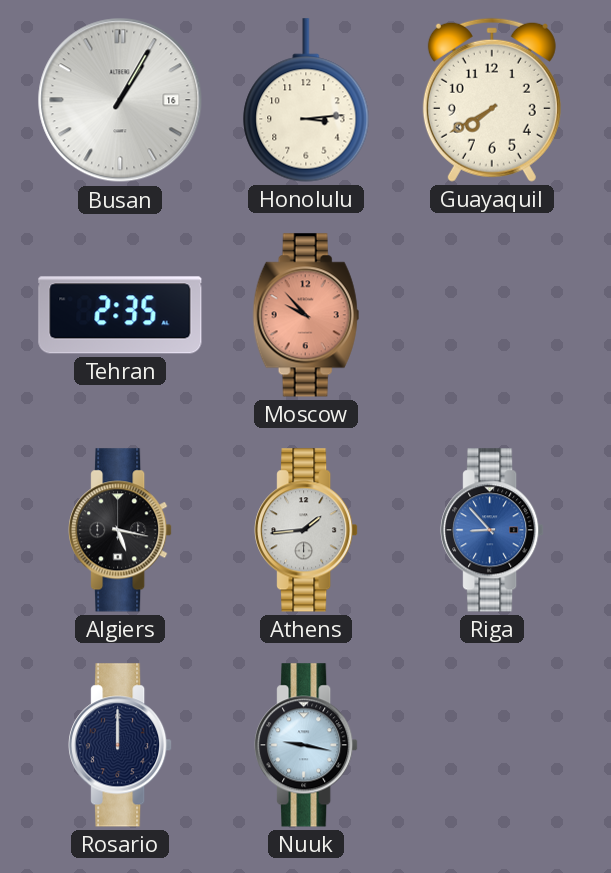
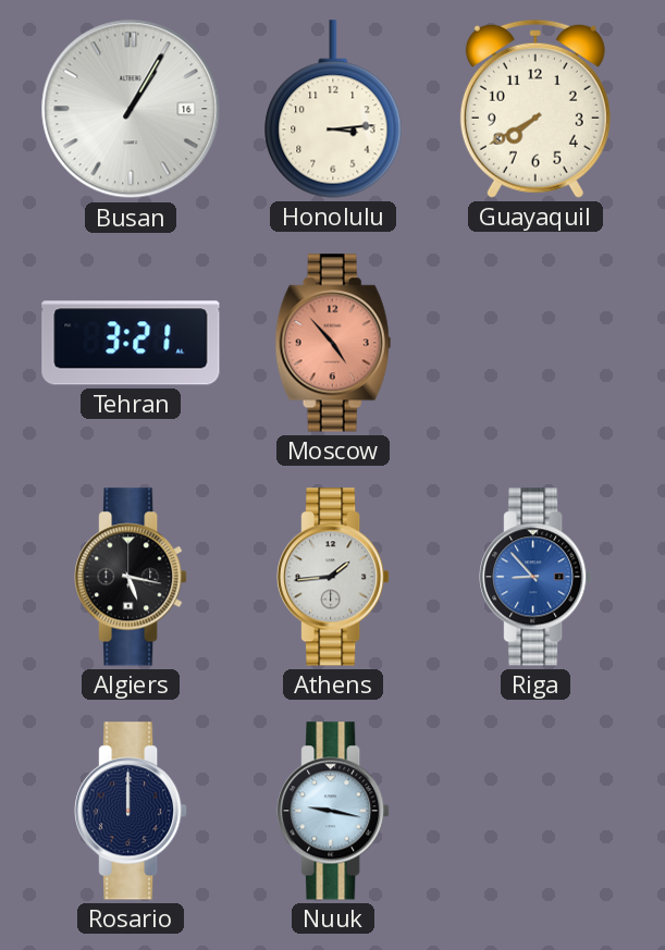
Tehran: 2:35 -> 3:21
Moscow: 9:53 -> 4:53
